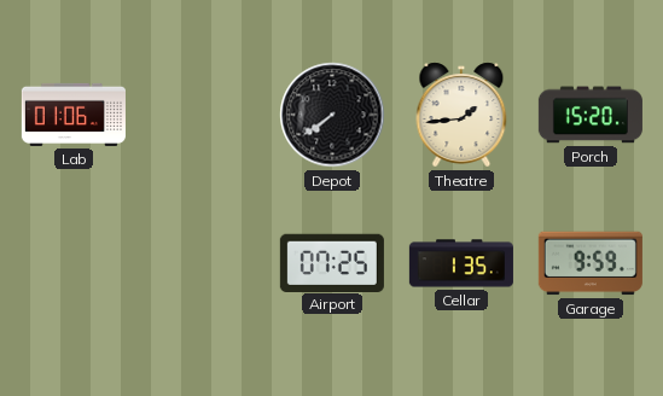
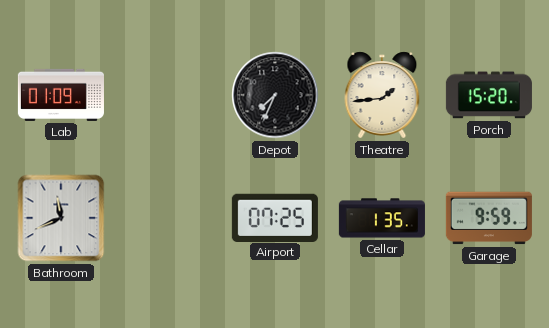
Lab: 01:06 -> 01:09
Depot: 7:39 -> 7:34
Bathroom: none -> 11:41
